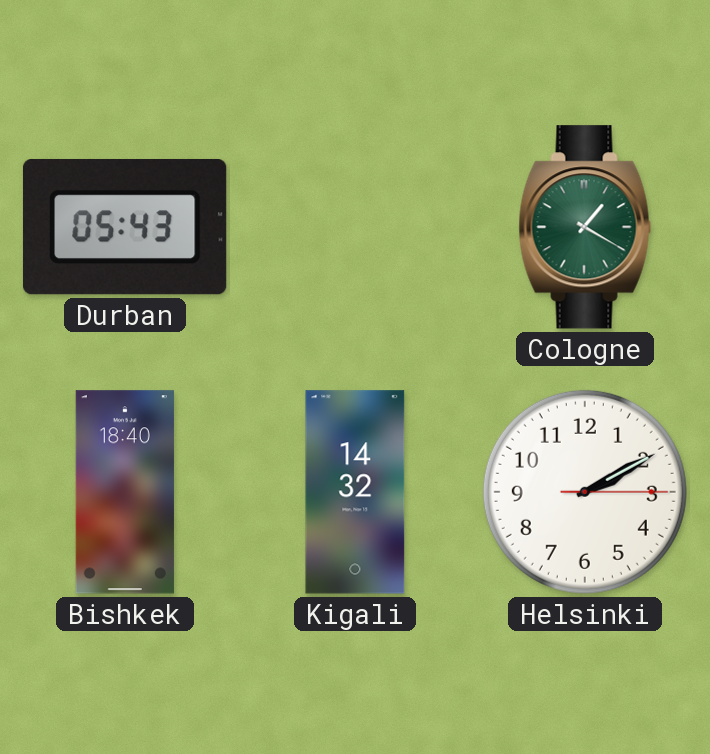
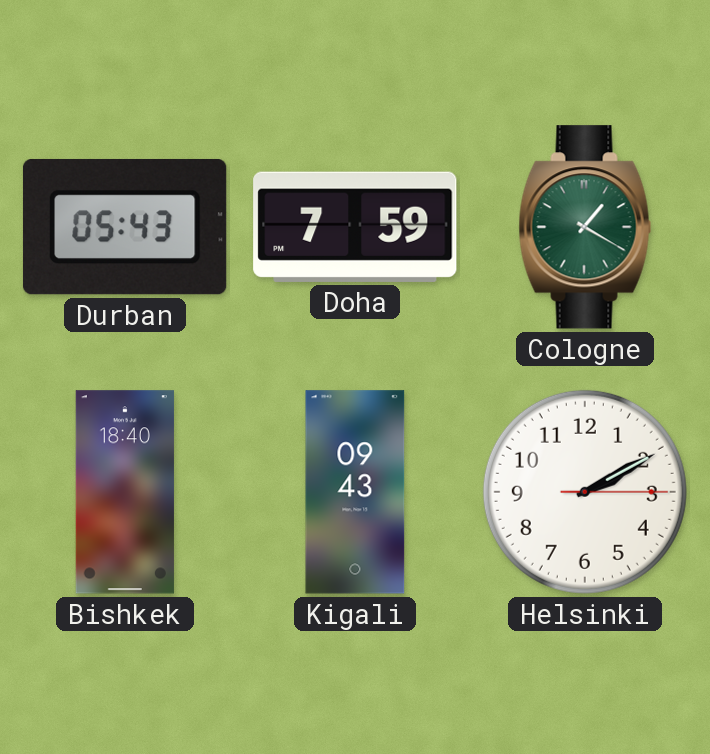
Doha: none -> 7:59
Kigali: 14:32 -> 09:43
